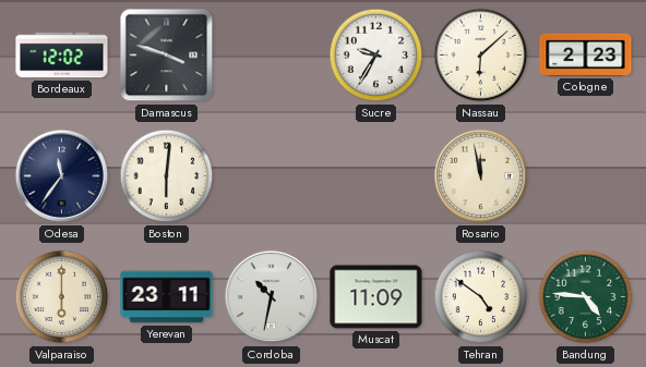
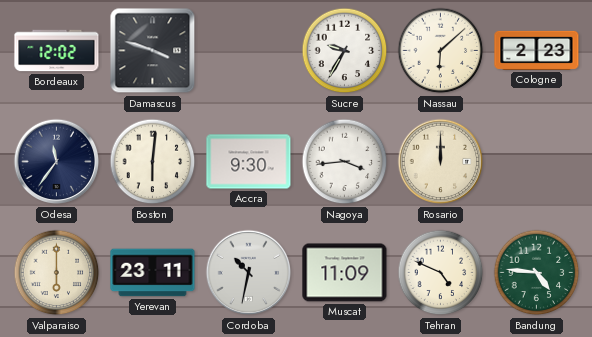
Accra: none -> 9:30
Nagoya: none -> 3:44
Rosario: 11:58 -> 12:00
Tehran: 4:51 -> 4:49
